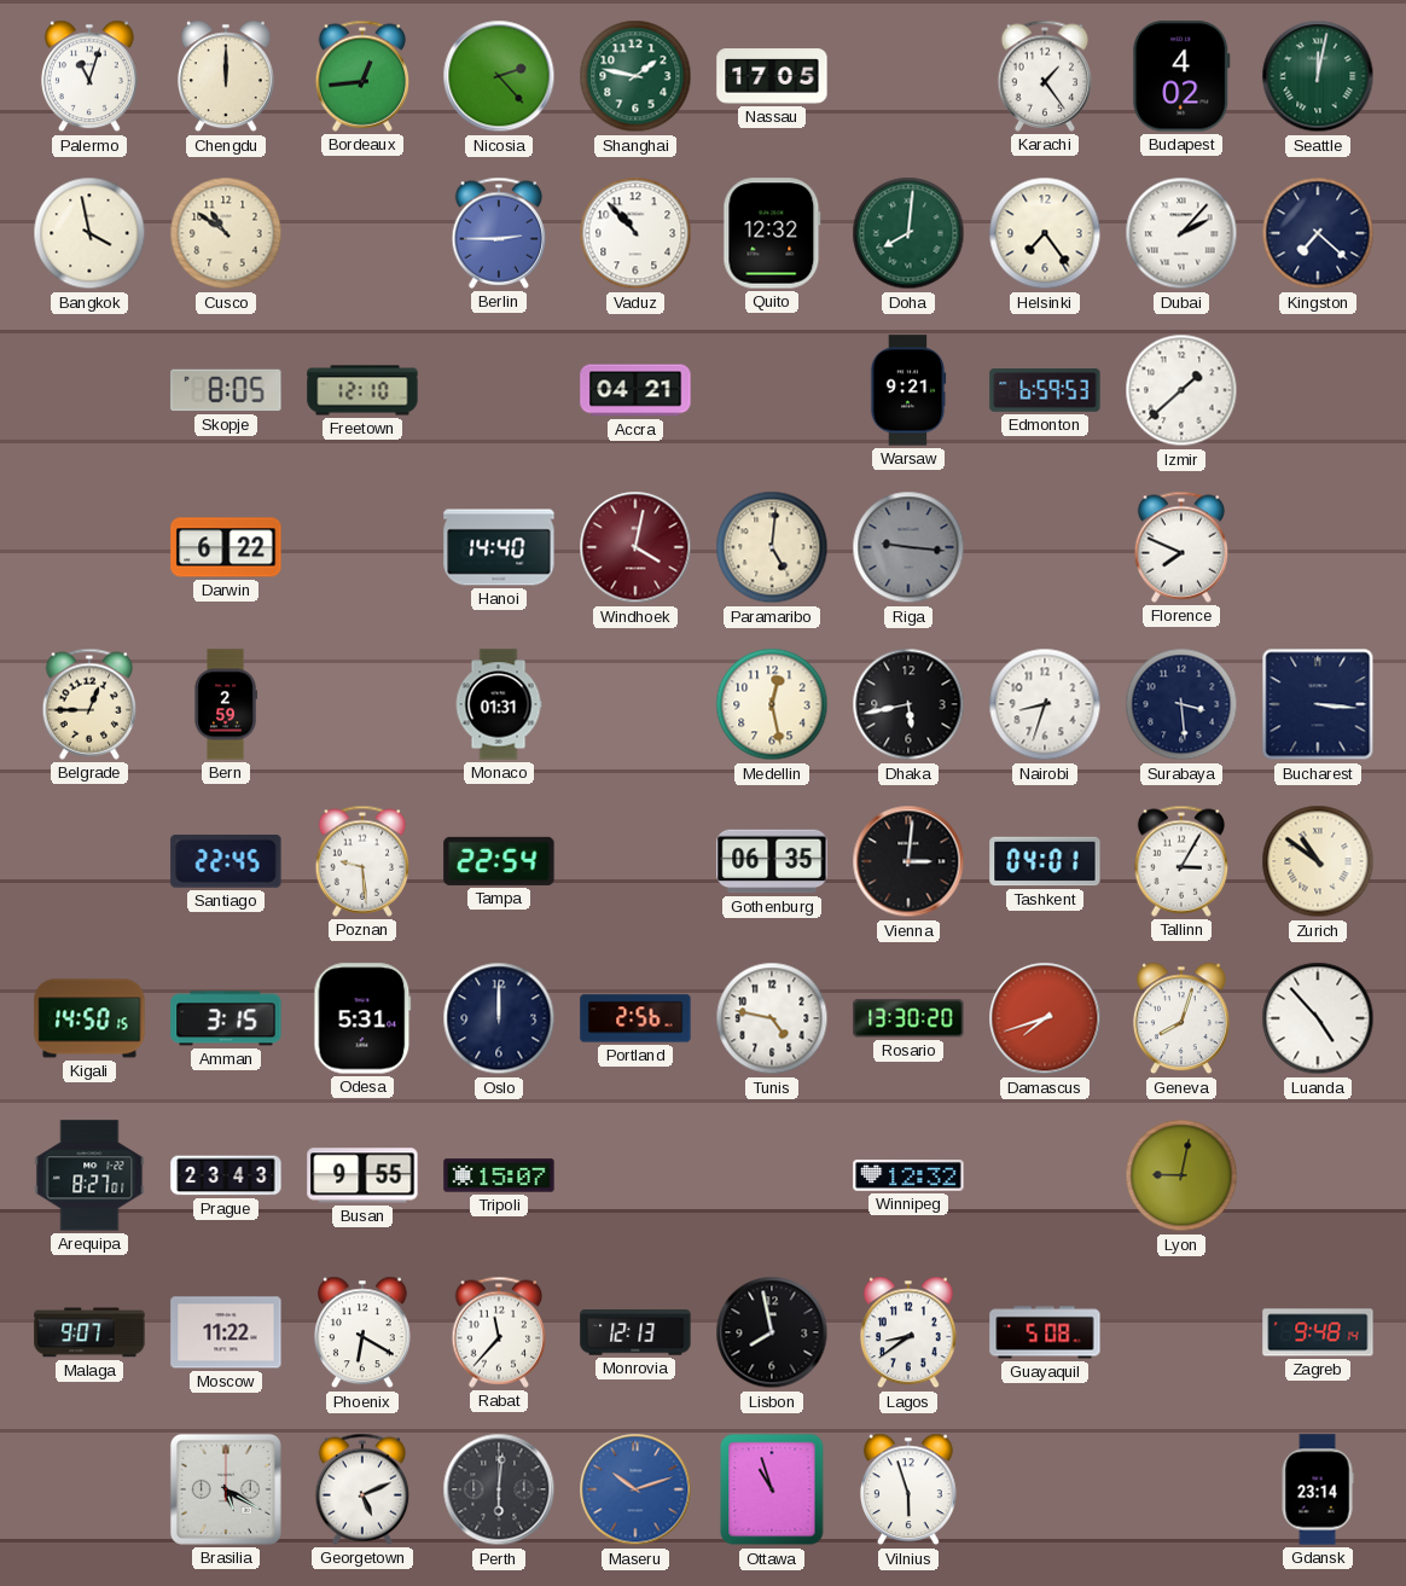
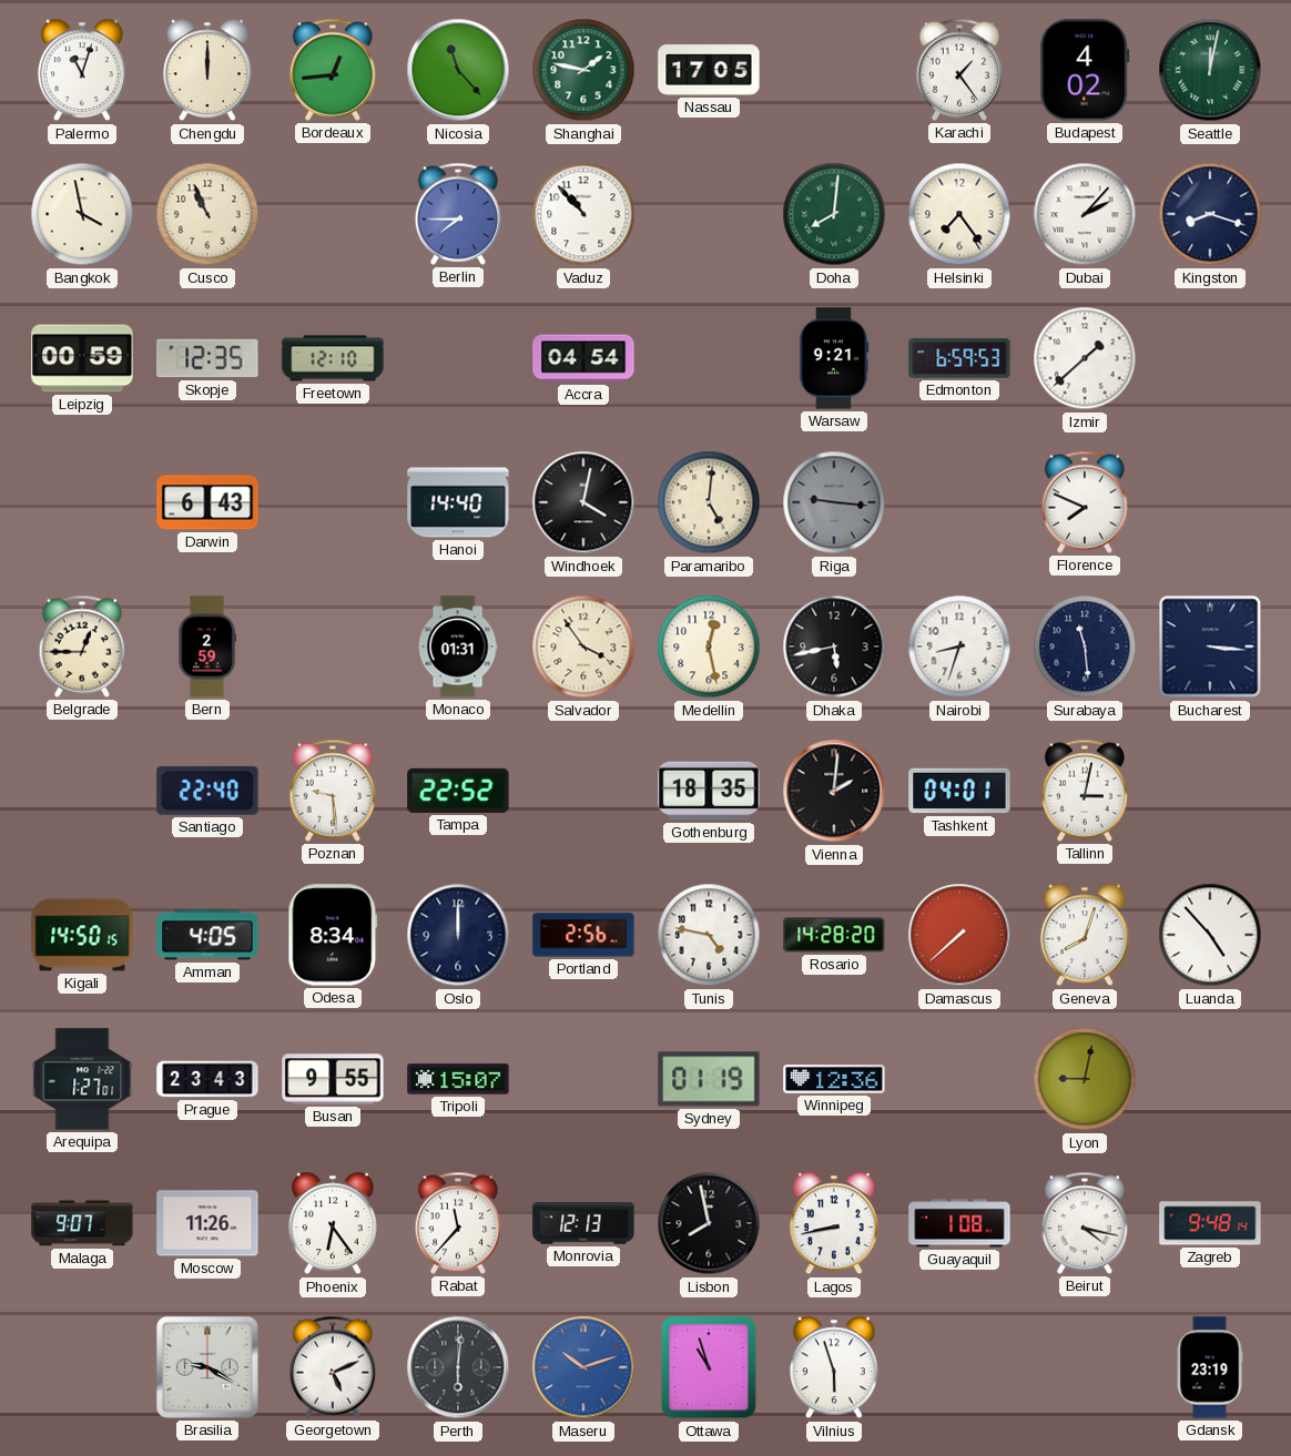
Nicosia: 2:23 -> 11:23
Cusco: 10:51 -> 10:56
Berlin: 2:45 -> 7:45
Quito: 12:32 -> none
Kingston: 7:22 -> 8:18
Leipzig: none -> 00:59
Skopje: 8:05 -> 12:35
Accra: 04:21 -> 04:54
Darwin: 6:22 -> 6:43
Windhoek dial: burgundy -> black
Salvador: none -> 3:54
Surabaya: 3:29 -> 11:29
Santiago: 22:45 -> 22:40
Tampa: 22:54 -> 22:52
Gothenburg: 06:35 -> 18:35
Vienna: 3:01 -> 2:01
Tallinn: 3:05 -> 3:02
Zurich: 10:51 -> none
Amman: 3:15 -> 4:05
Odesa: 5:31 -> 8:34
Rosario: 13:30 -> 14:28
Damascus: 7:42 -> 7:38
Arequipa: 8:27 -> 1:27
Sydney: none -> 01:19
Winnipeg: 12:32 -> 12:36
Moscow: 11:22 -> 11:26
Phoenix: 6:20 -> 6:24
Lagos: 8:39 -> 8:43
Guayaquil: 5:08 -> 1:08
Beirut: none -> 4:17
Brasilia: 5:20 -> 9:20
Gdansk: 23:14 -> 23:19
